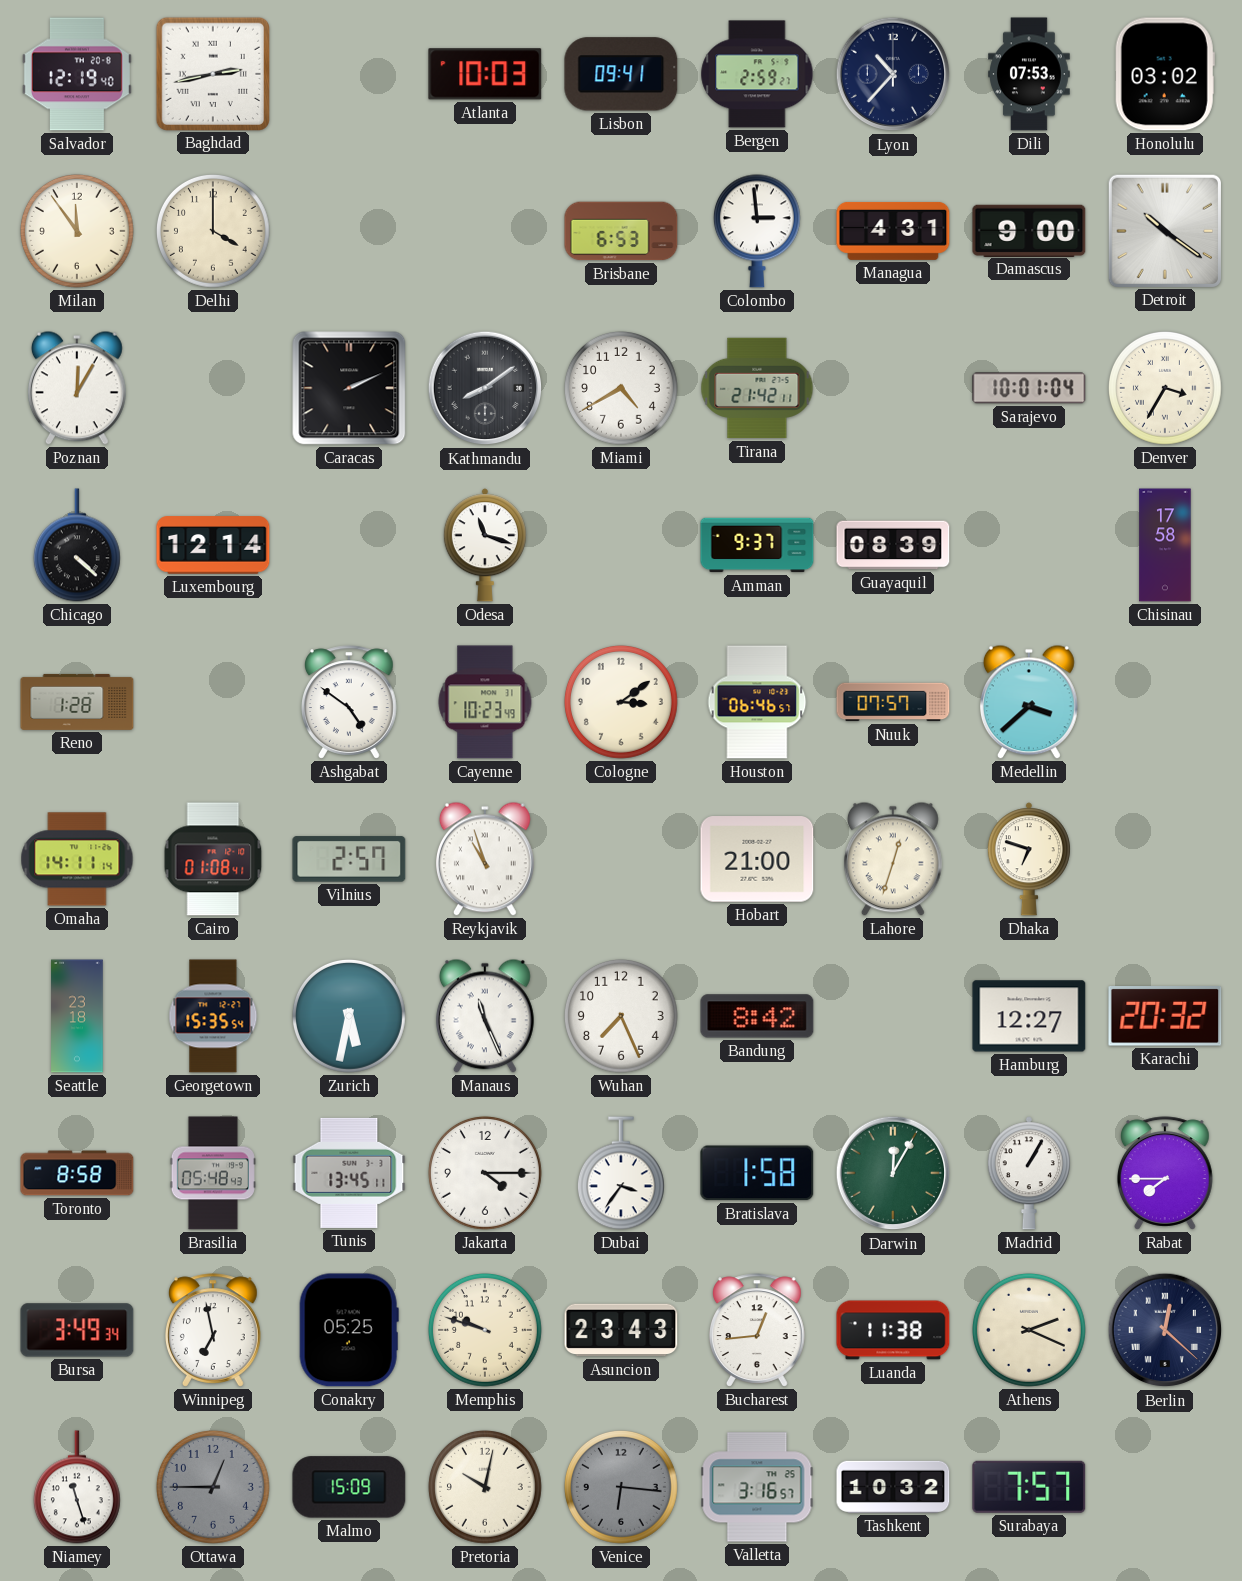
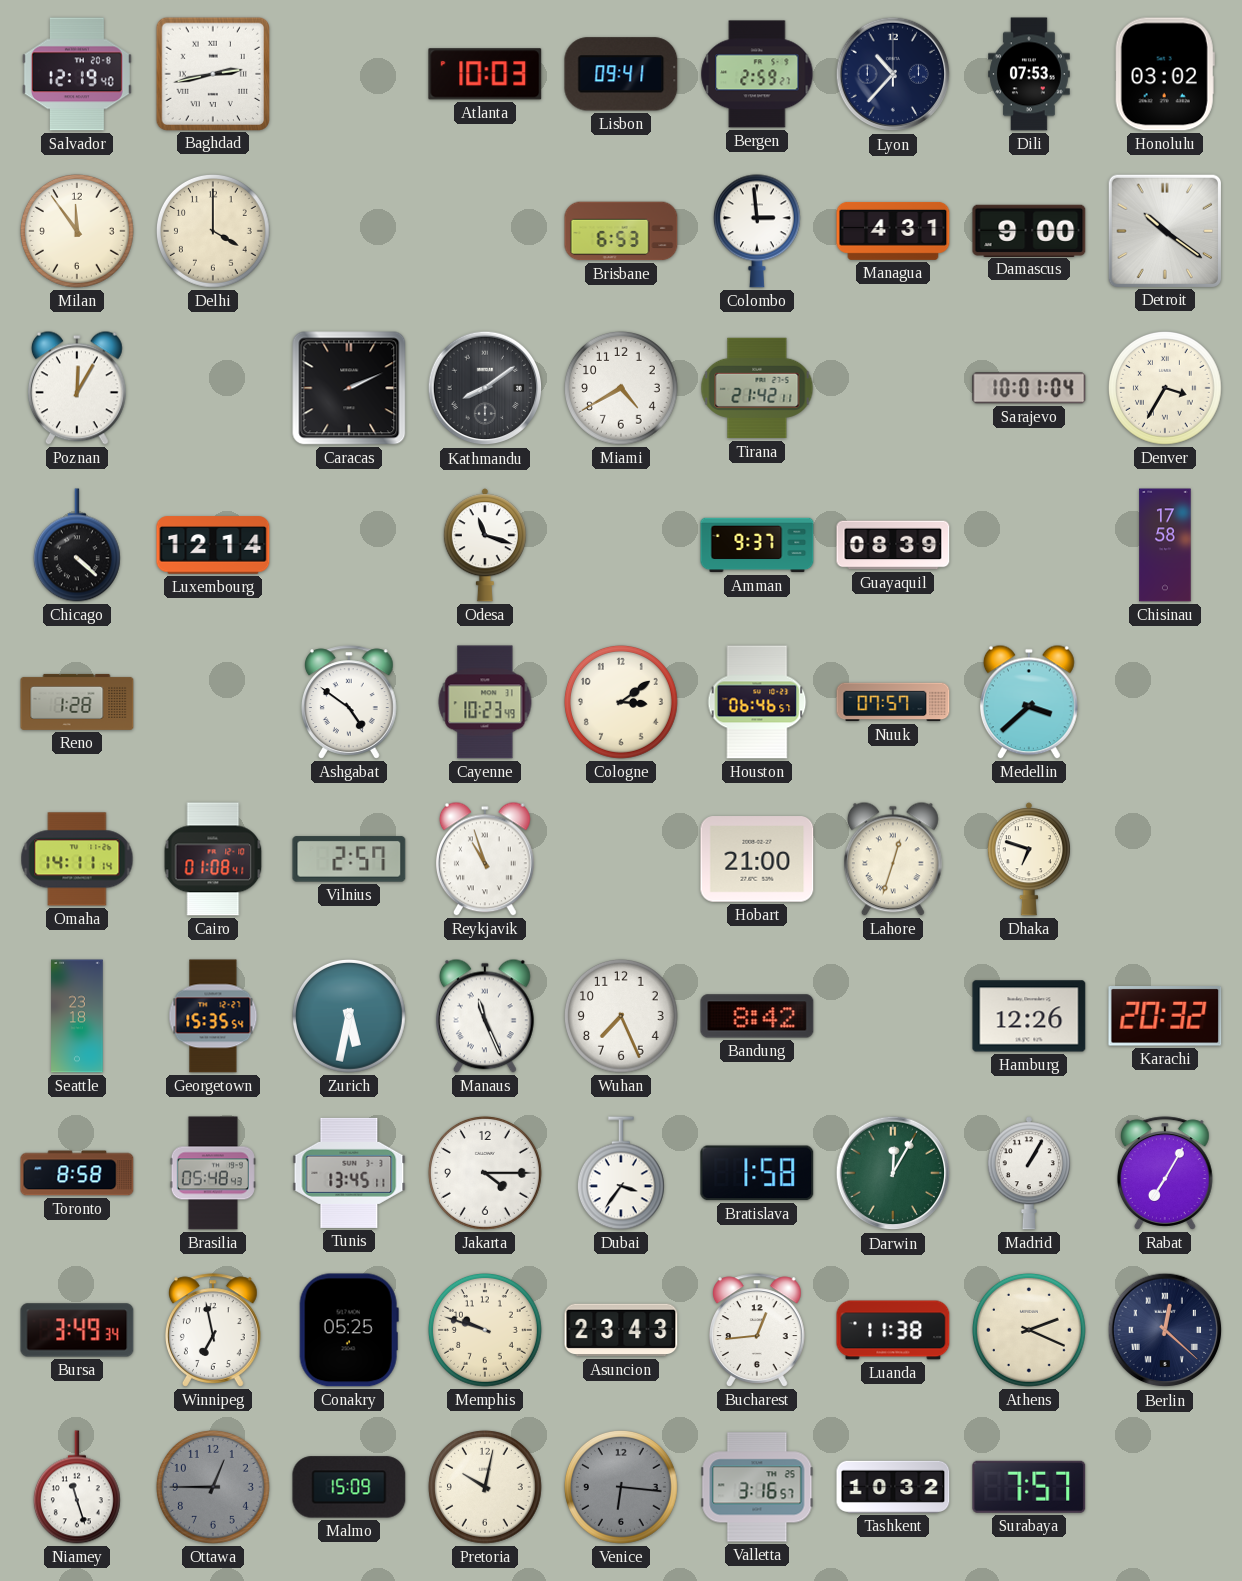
Hamburg: 12:27 -> 12:26
Rabat: 7:45 -> 7:05
